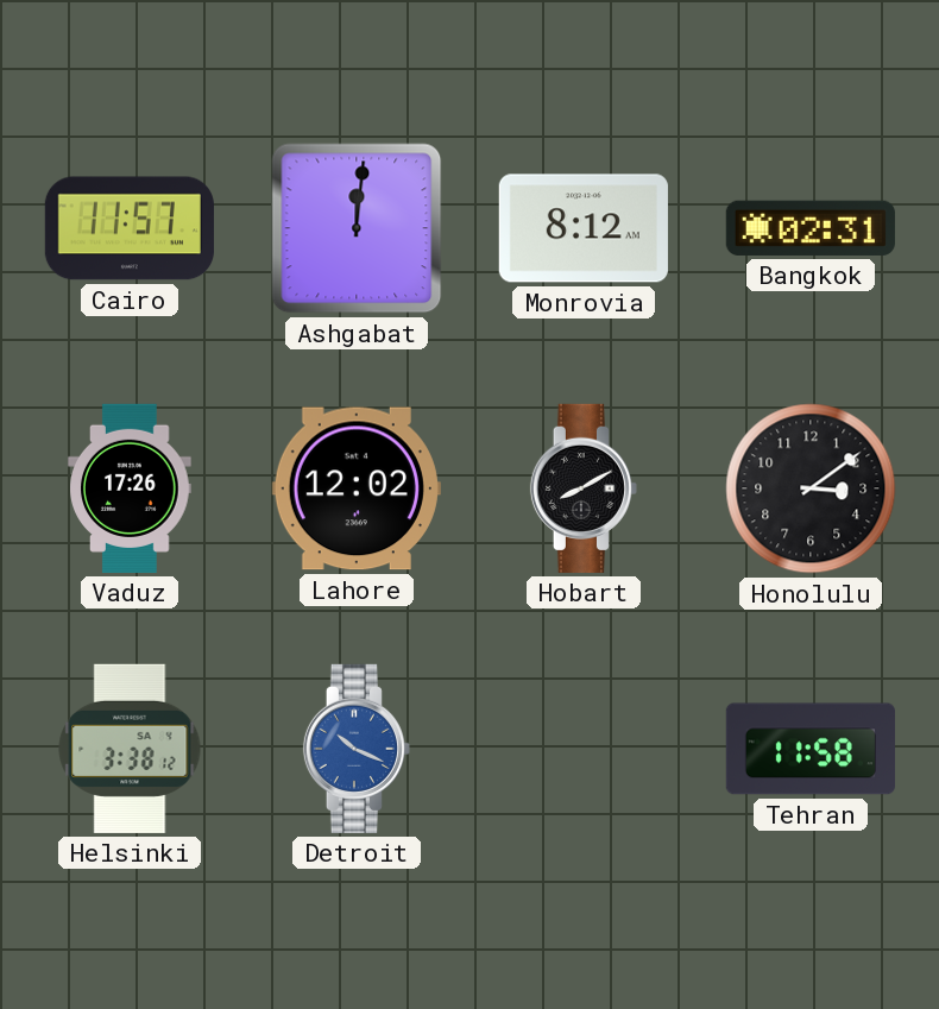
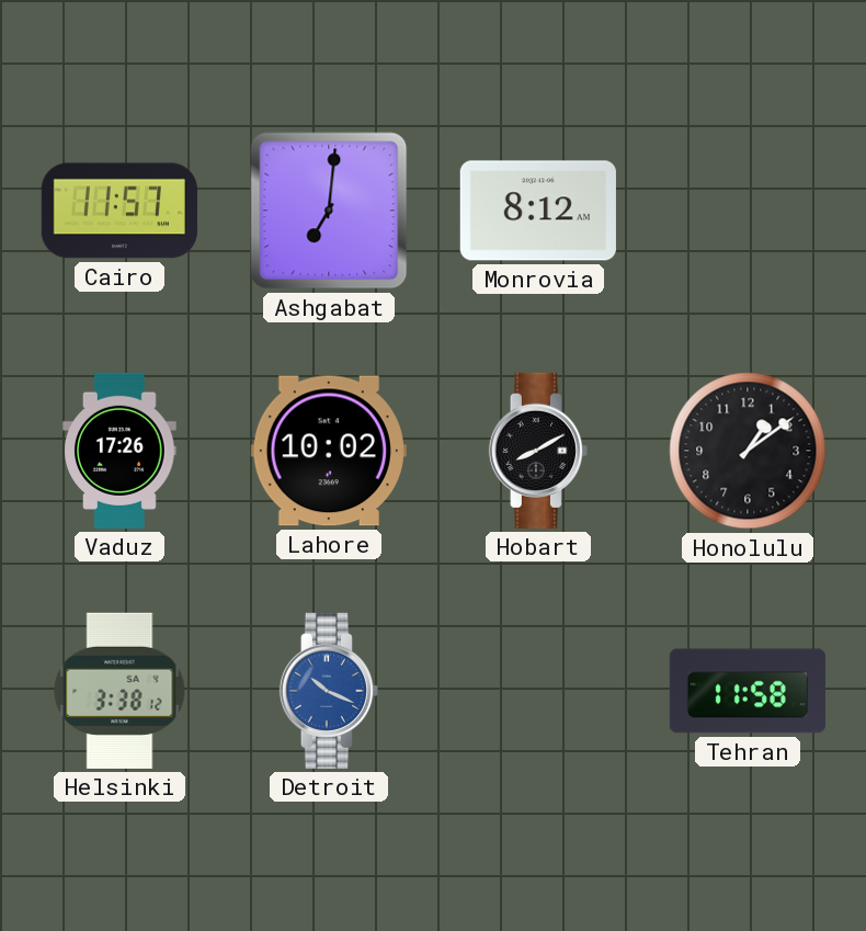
Ashgabat: 12:01 -> 7:01
Bangkok: 02:31 -> none
Lahore: 12:02 -> 10:02
Honolulu: 3:09 -> 1:09
